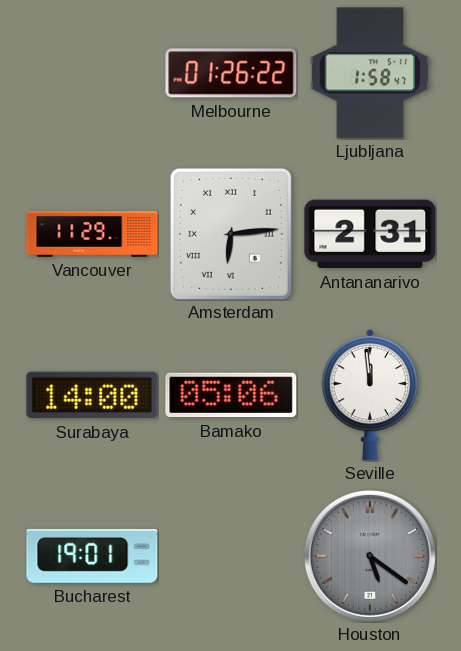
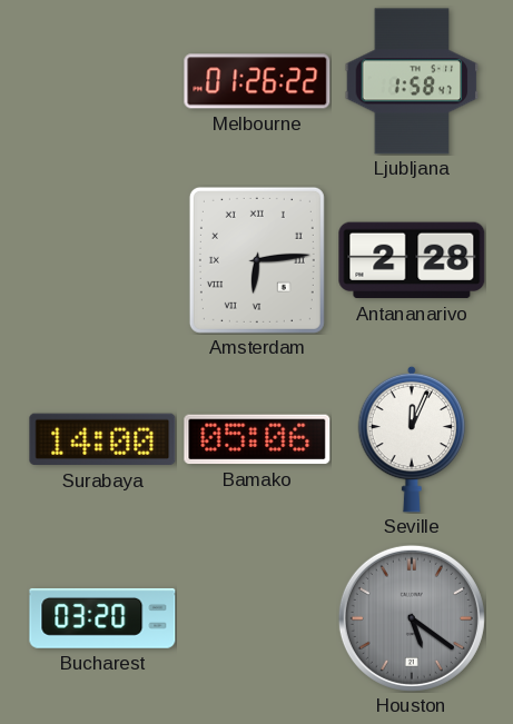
Vancouver: 11:29 -> none
Antananarivo: 2:31 -> 2:28
Seville: 11:59 -> 12:04
Bucharest: 19:01 -> 03:20
